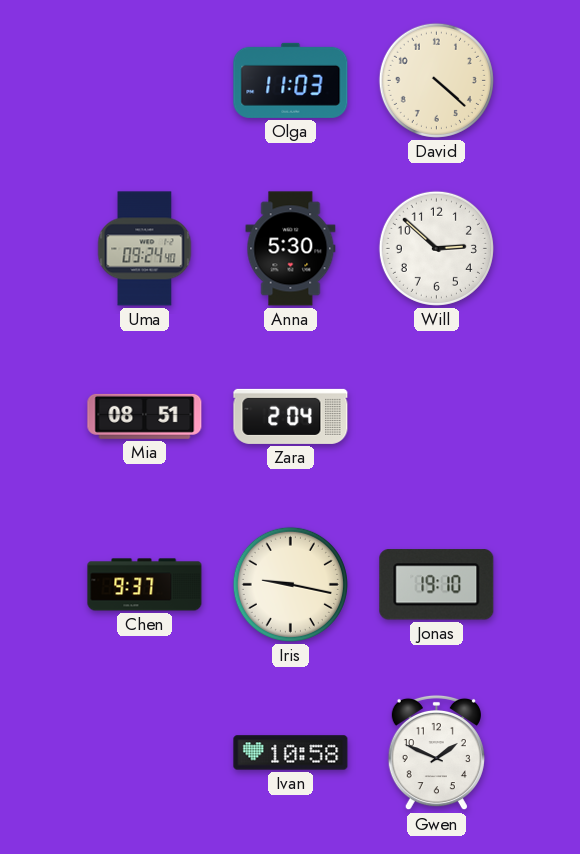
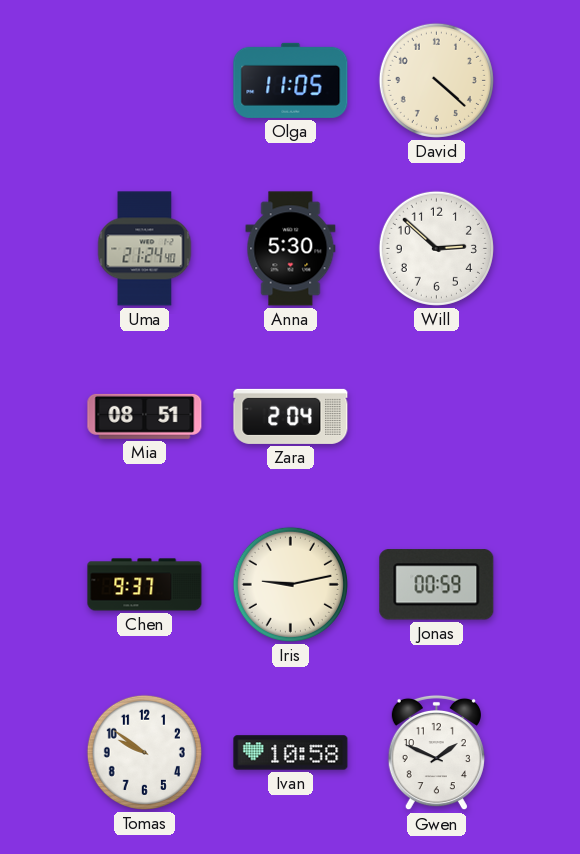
Olga: 11:03 -> 11:05
Uma: 09:24 -> 21:24
Iris: 9:17 -> 9:13
Jonas: 19:10 -> 00:59
Tomas: none -> 9:51
